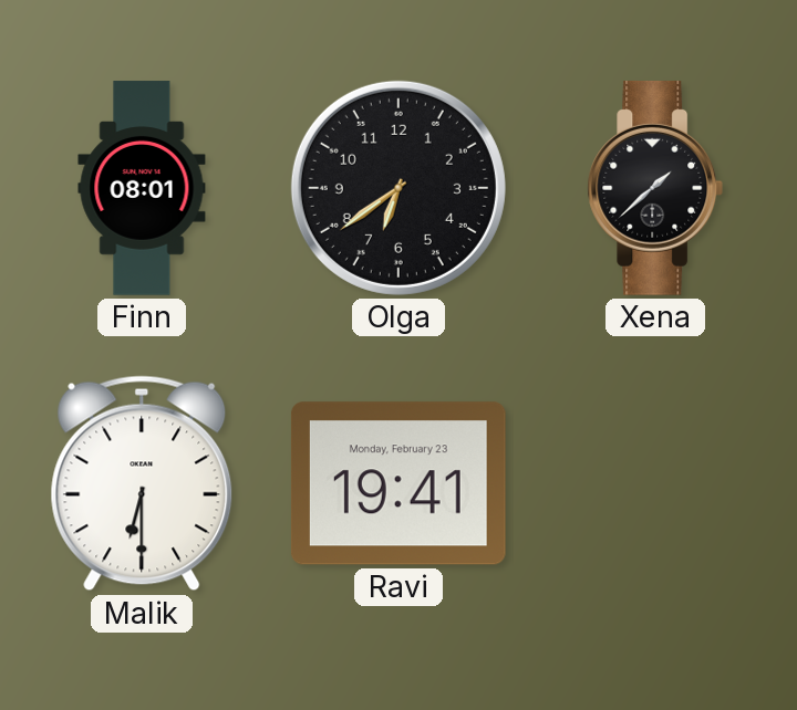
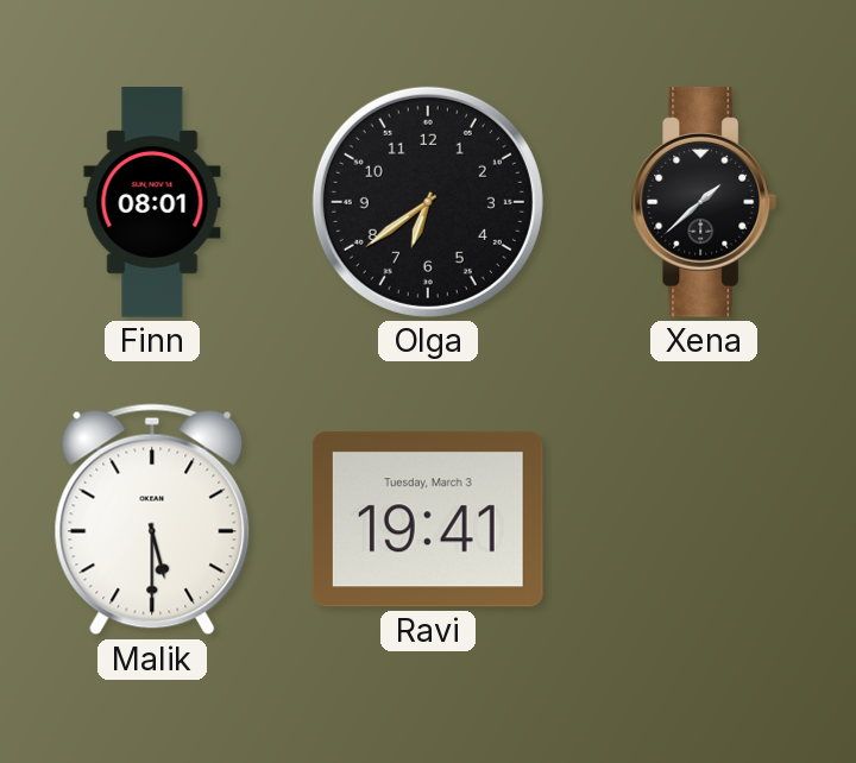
Malik: 6:30 -> 5:30
Ravi date: Monday, February 23 -> Tuesday, March 3
